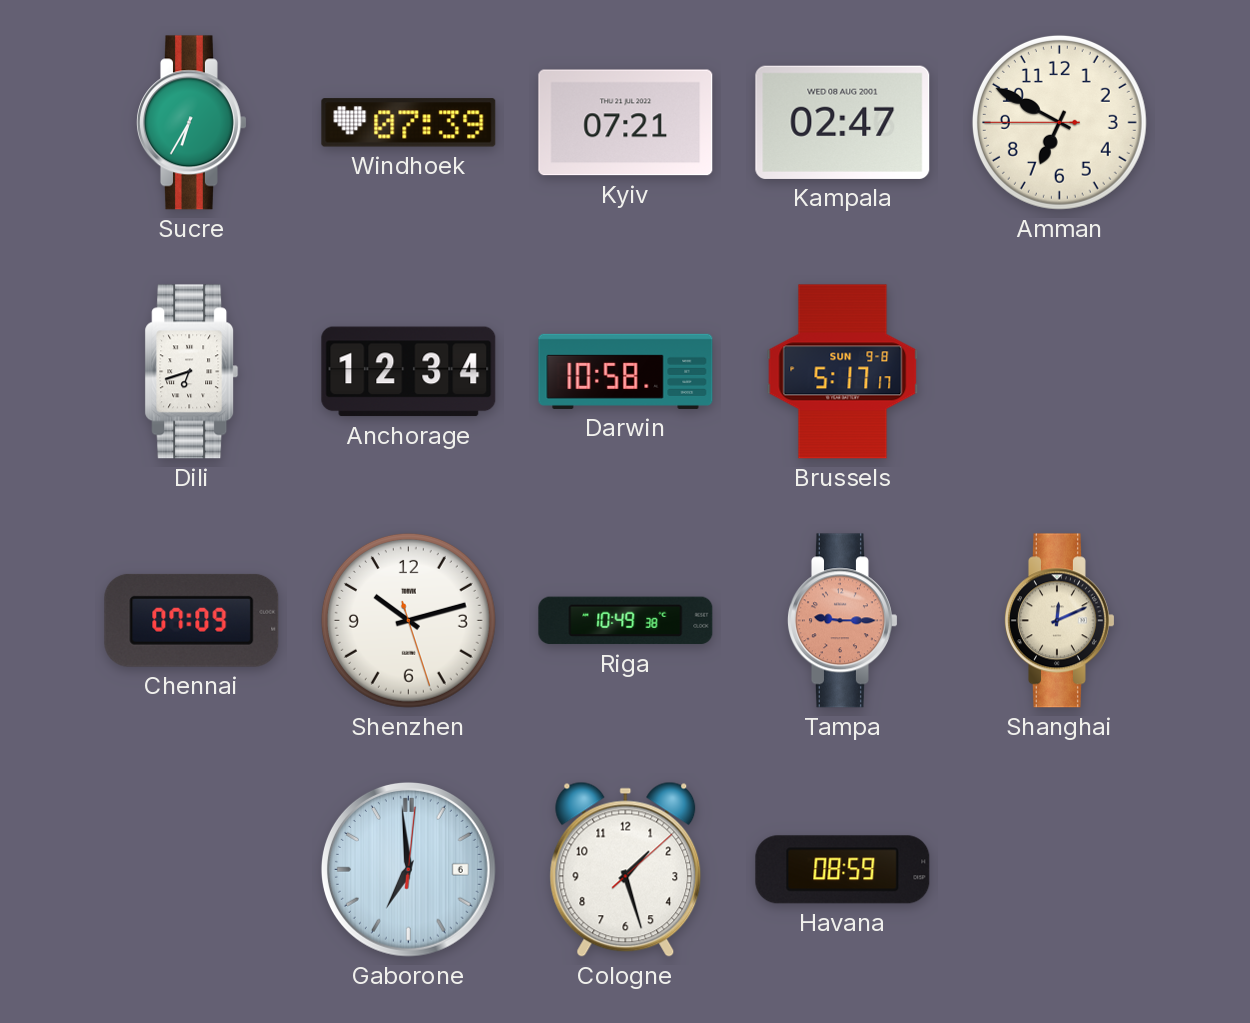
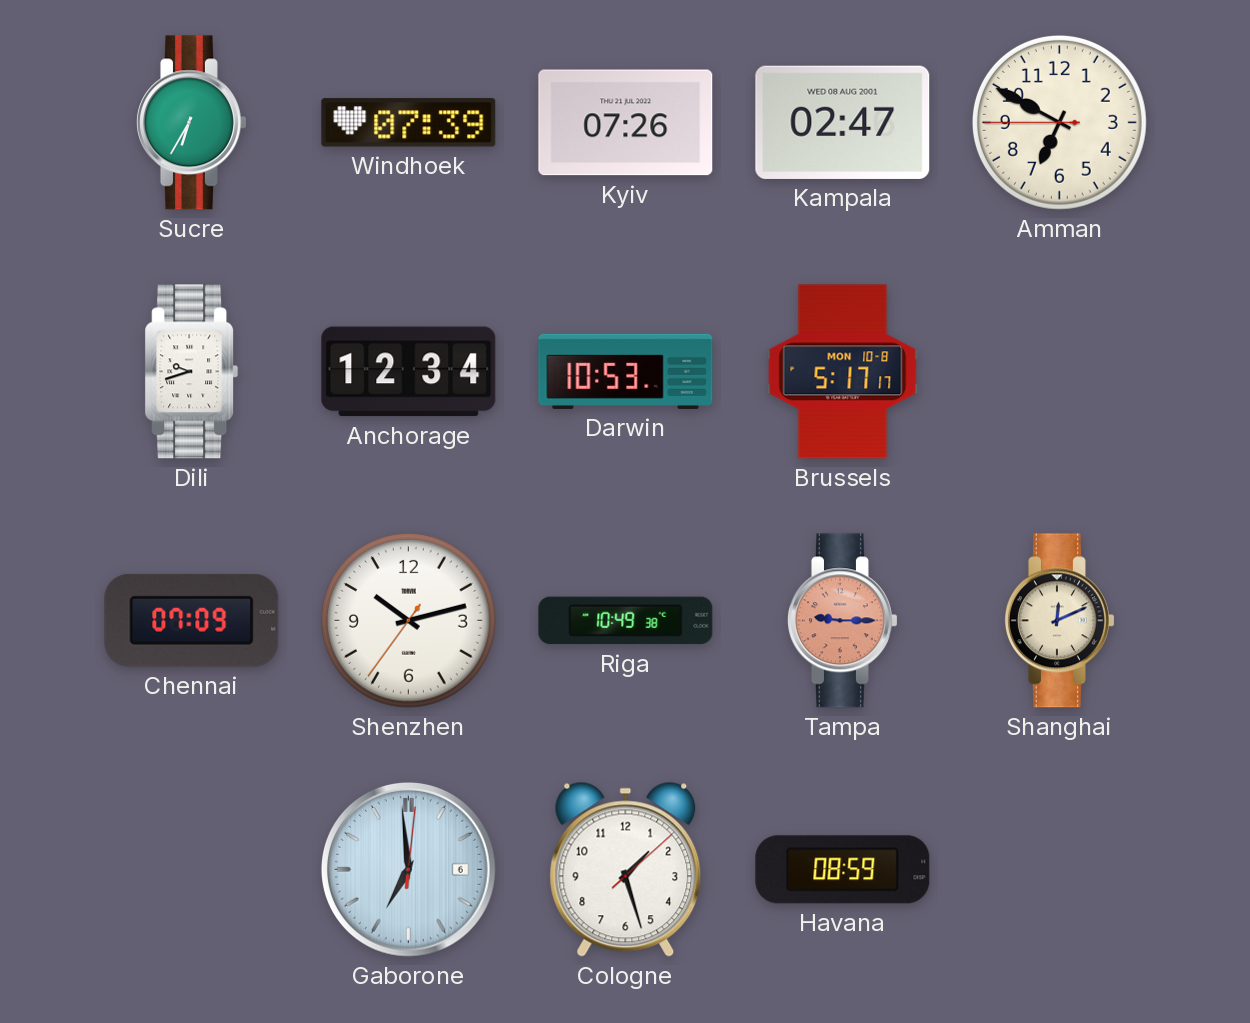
Kyiv: 07:21 -> 07:26
Dili: 6:42 -> 9:42
Darwin: 10:58 -> 10:53
Brussels date: SUN 9-8 -> MON 10-8
Shenzhen: 10:12:27 -> 10:12:36
